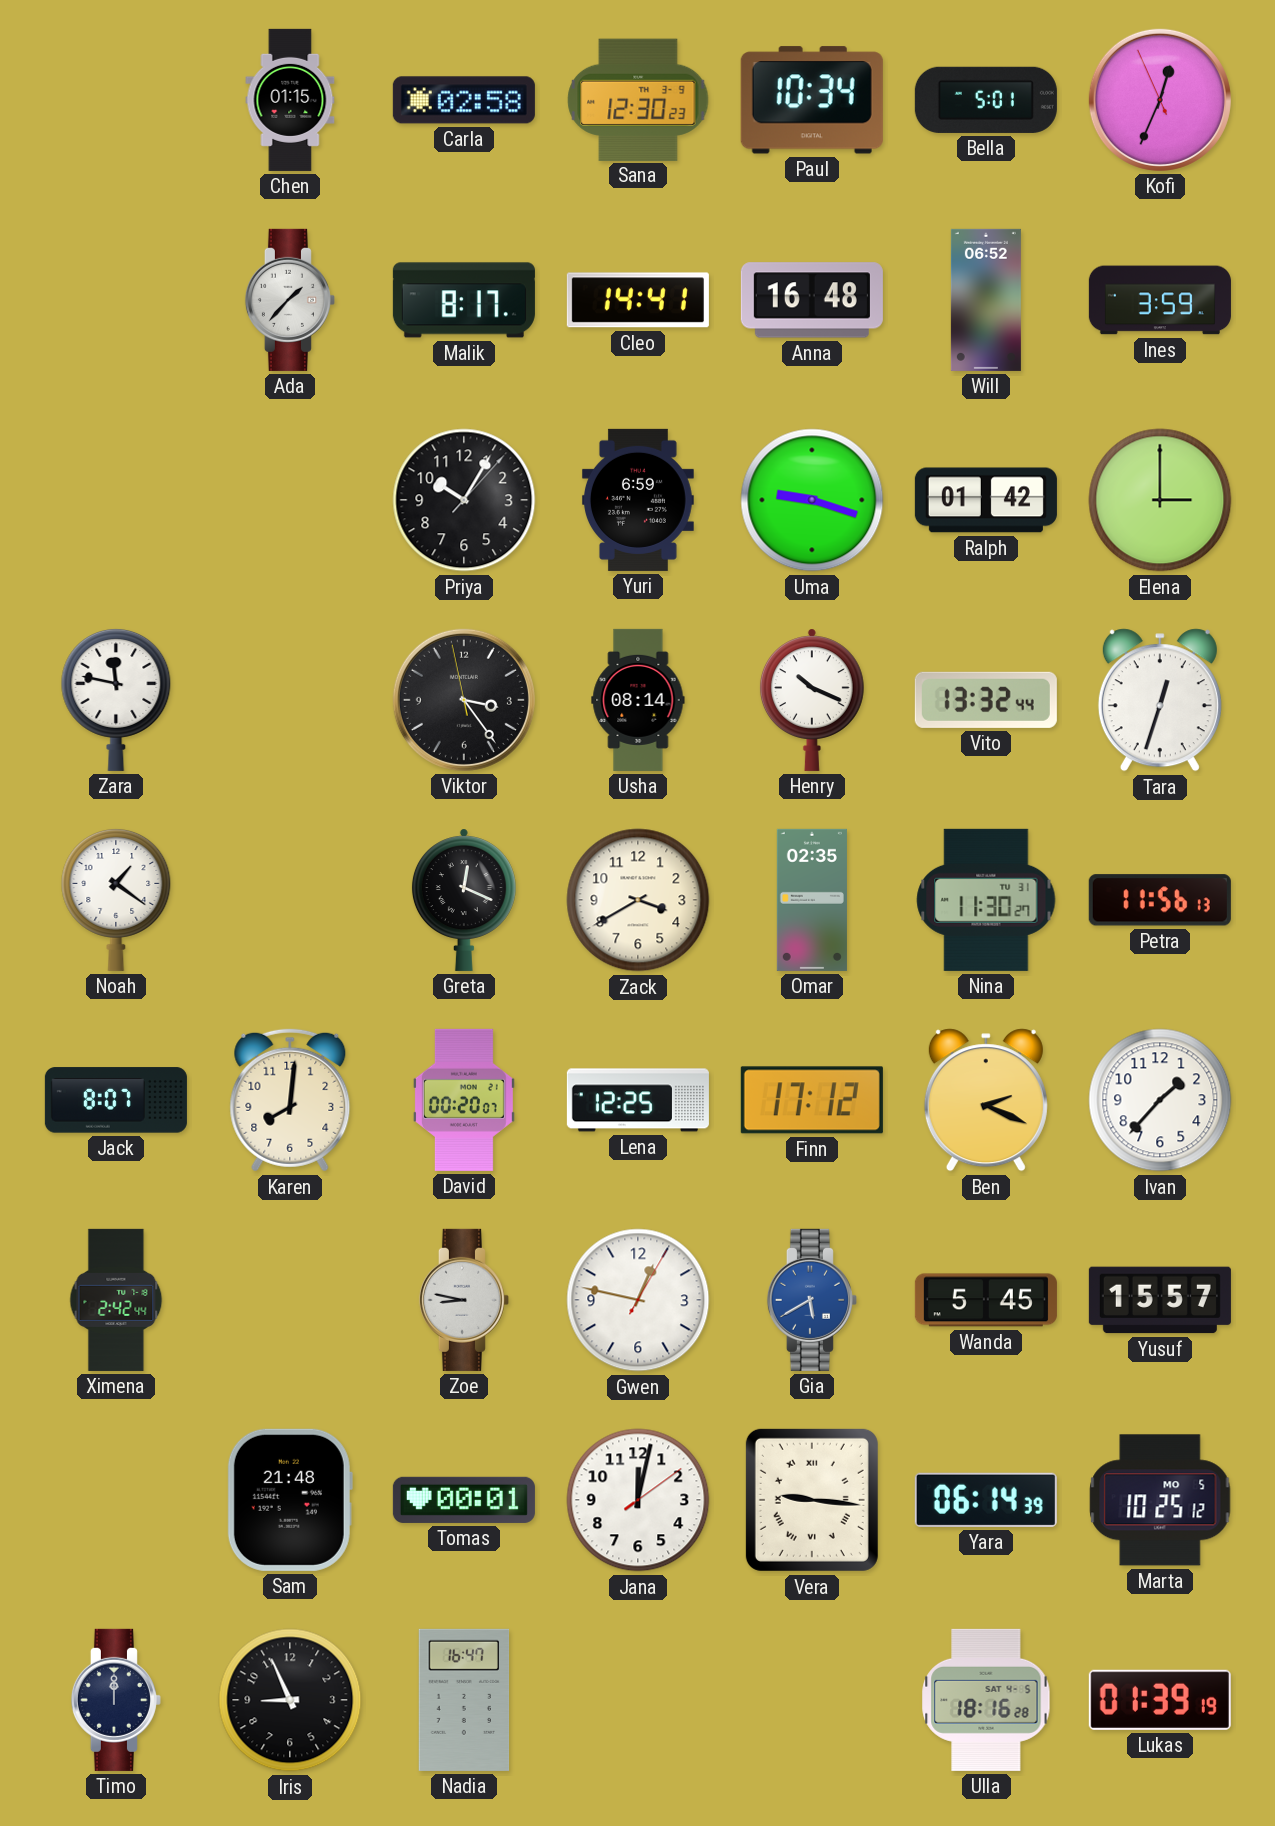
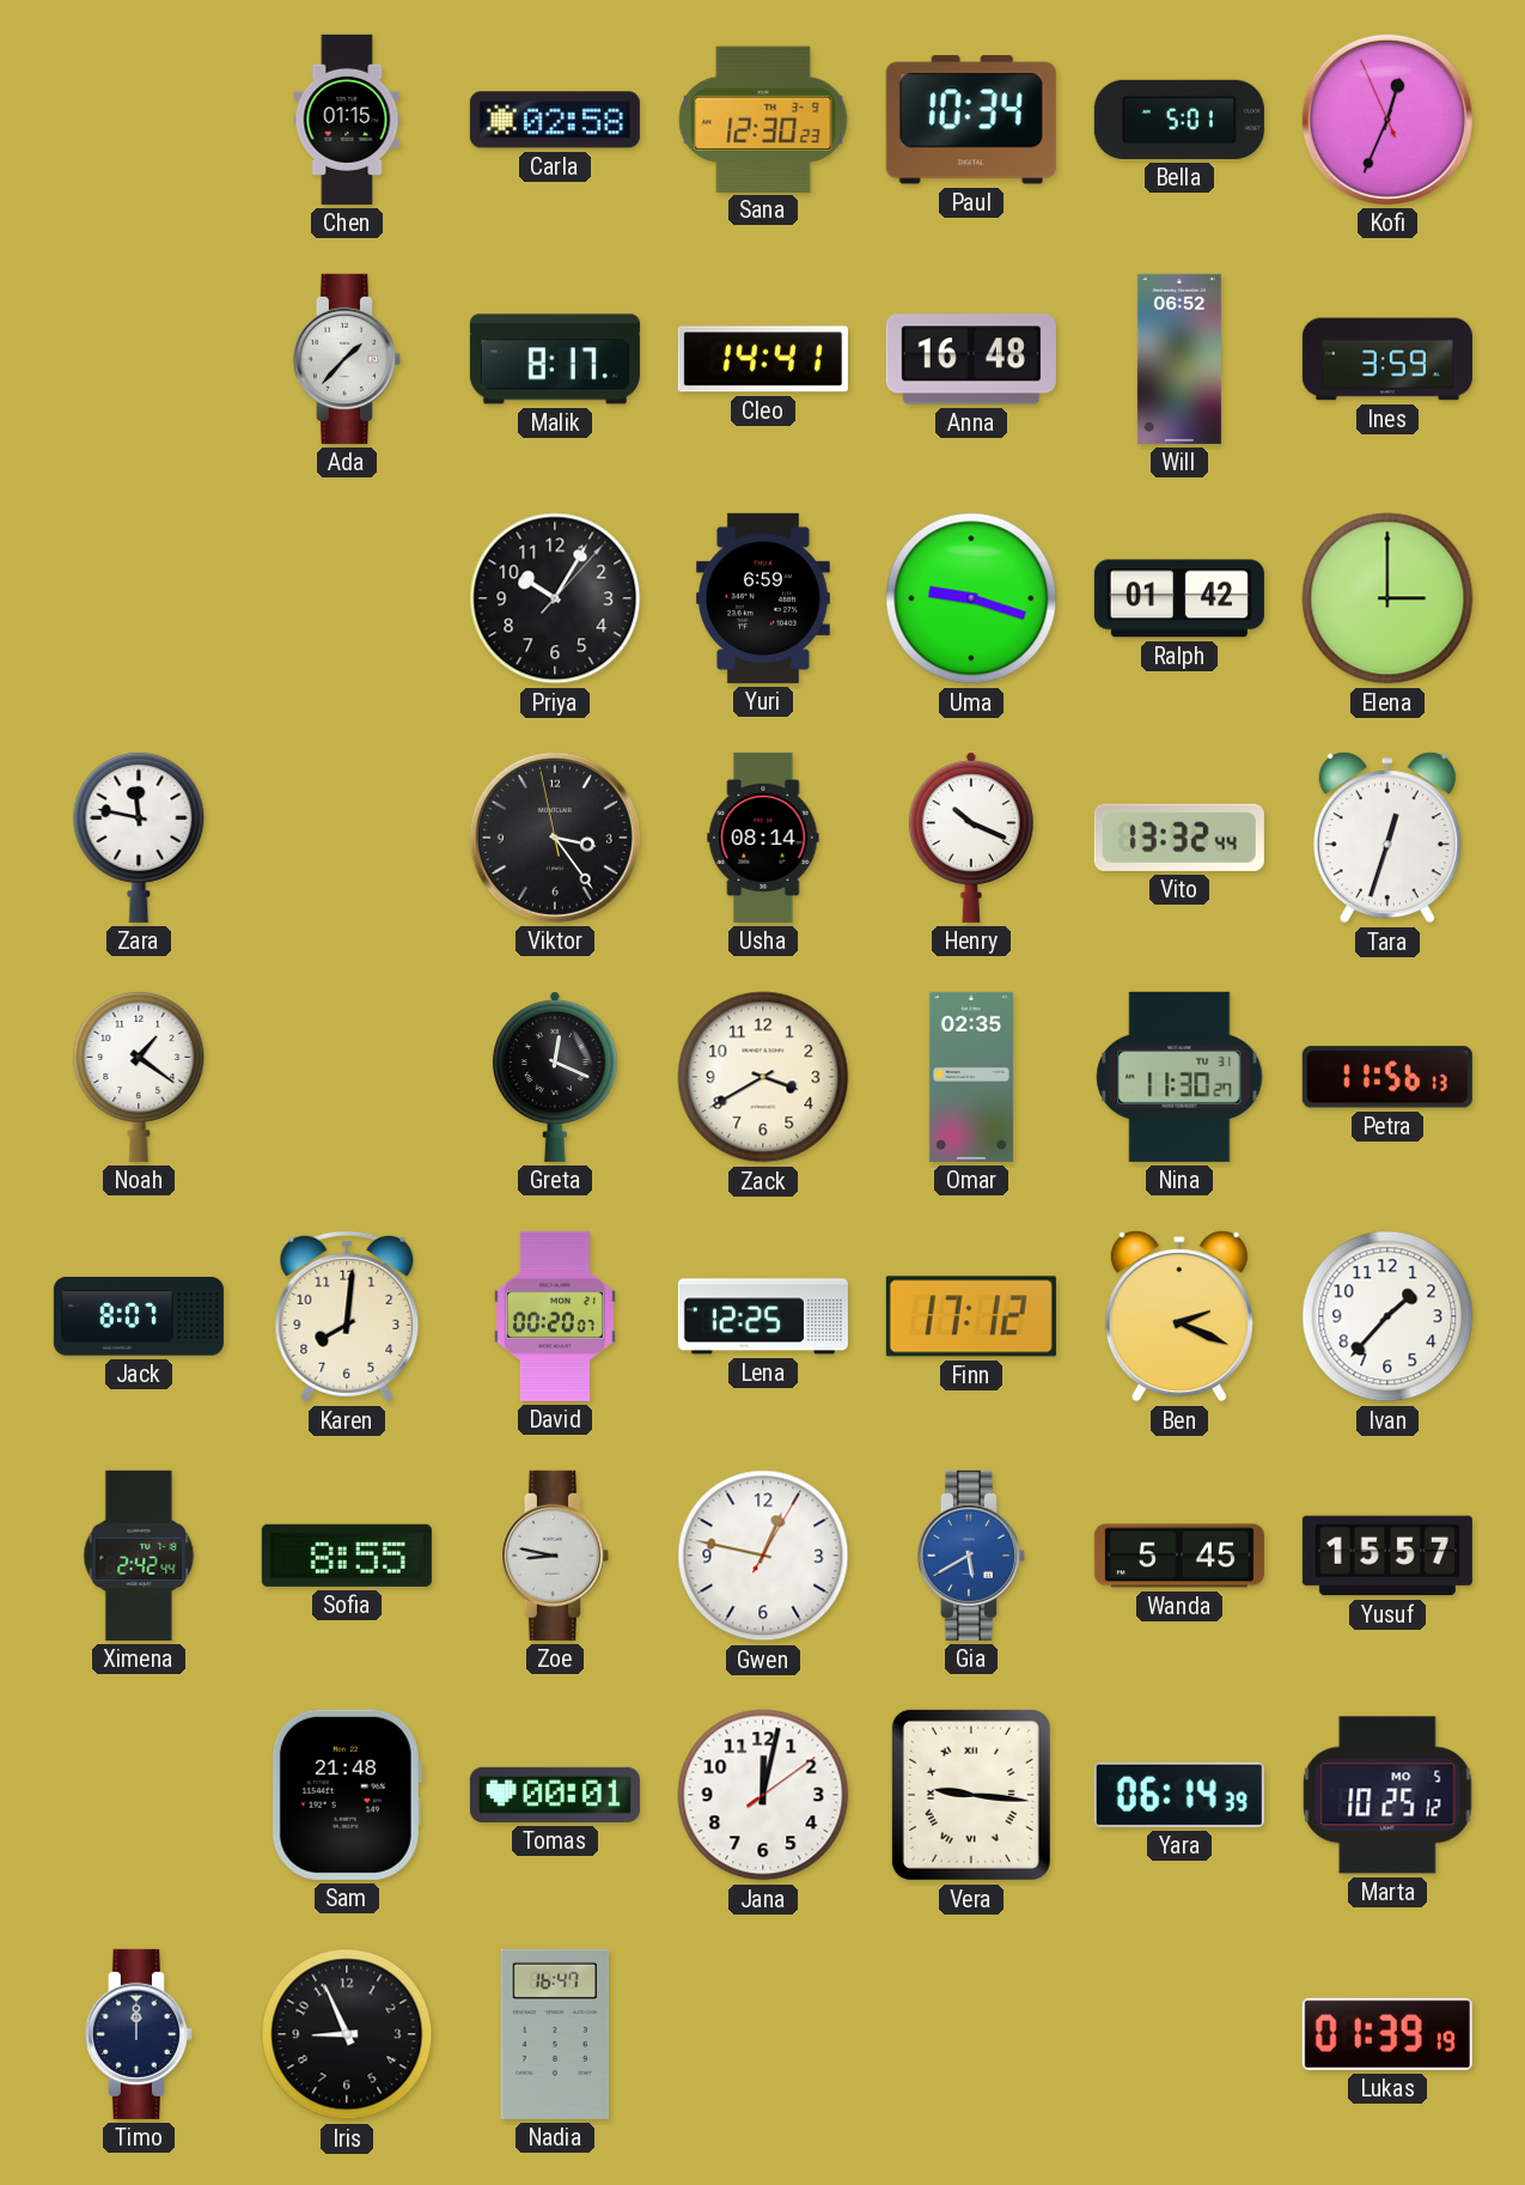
Sofia: none -> 8:55
Ulla: 18:16 -> none
